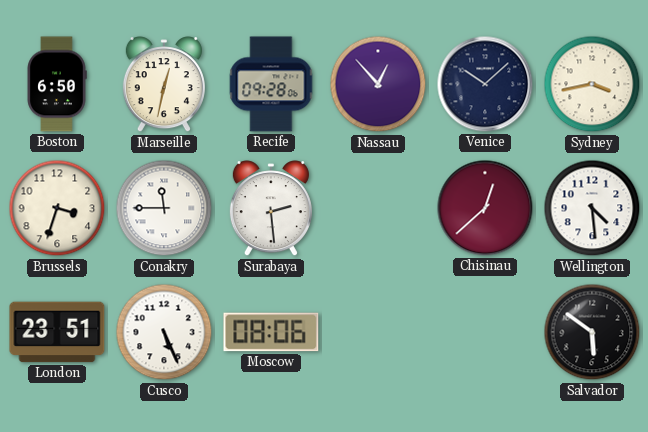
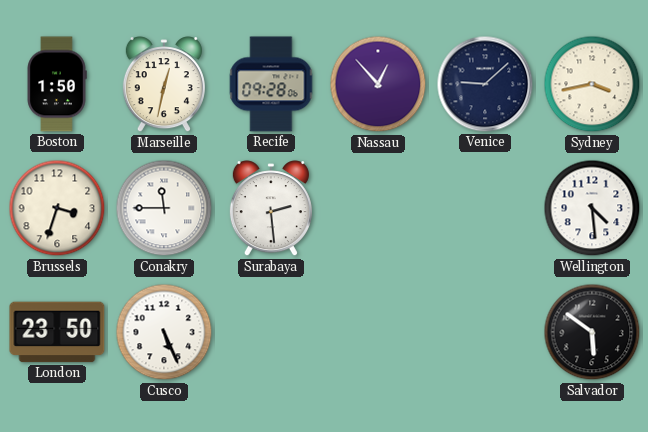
Boston: 6:50 -> 1:50
Venice: 10:08 -> 9:08
Chisinau: 12:38 -> none
London: 23:51 -> 23:50
Moscow: 08:06 -> none
